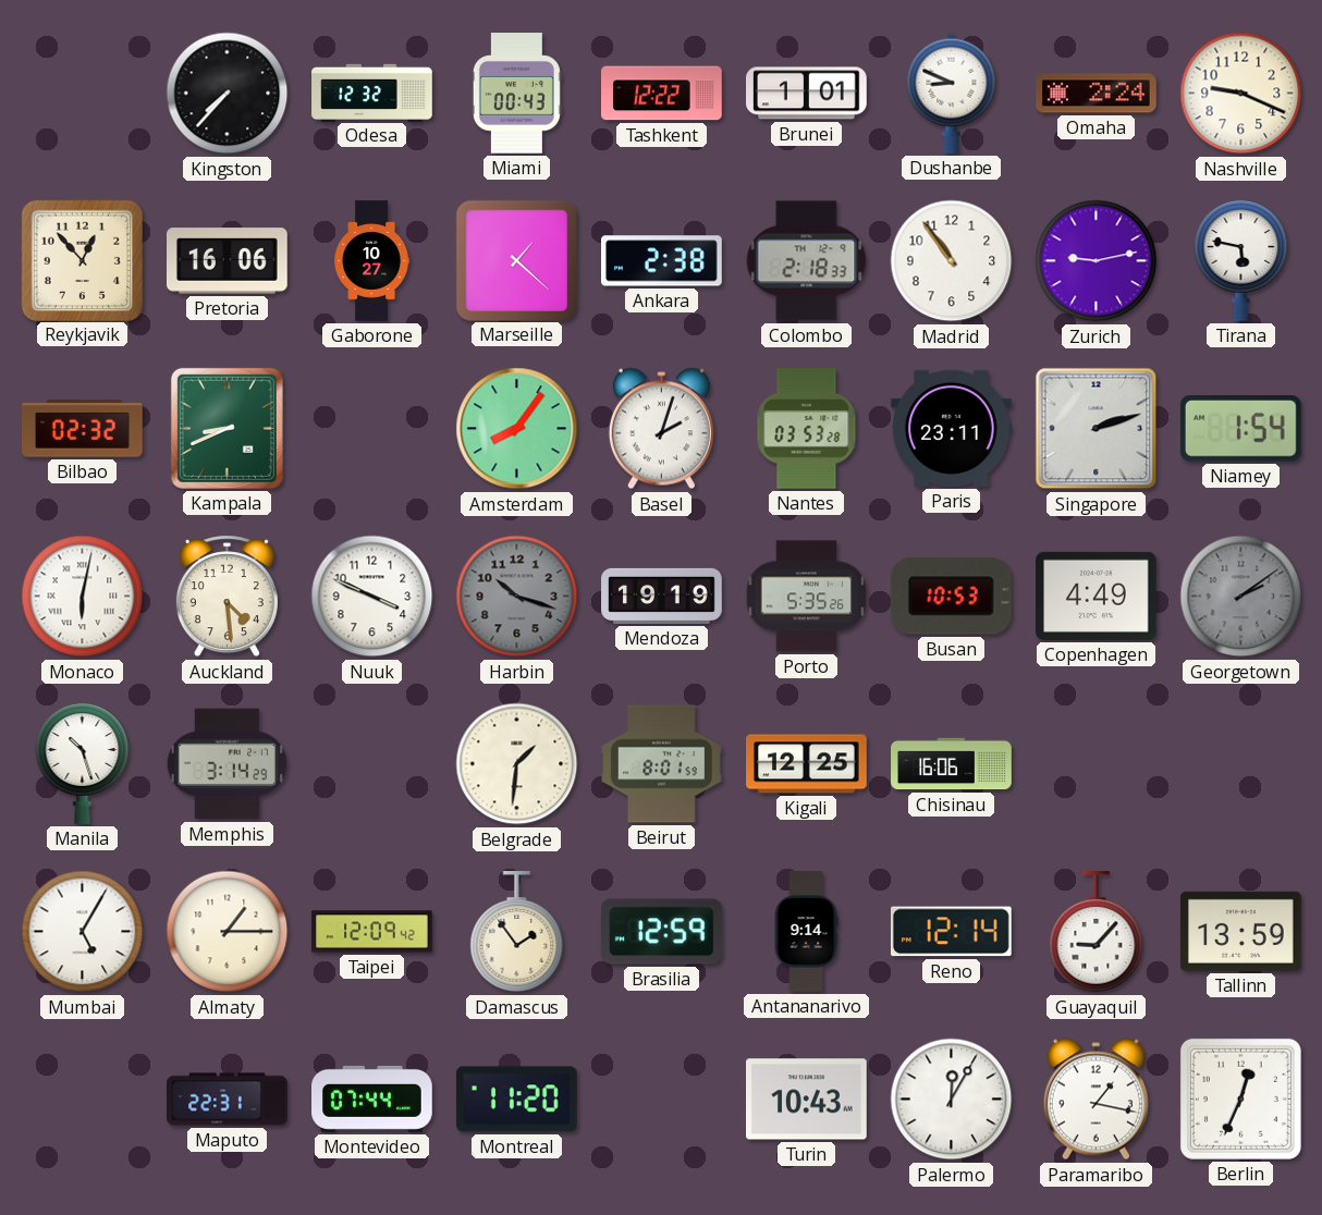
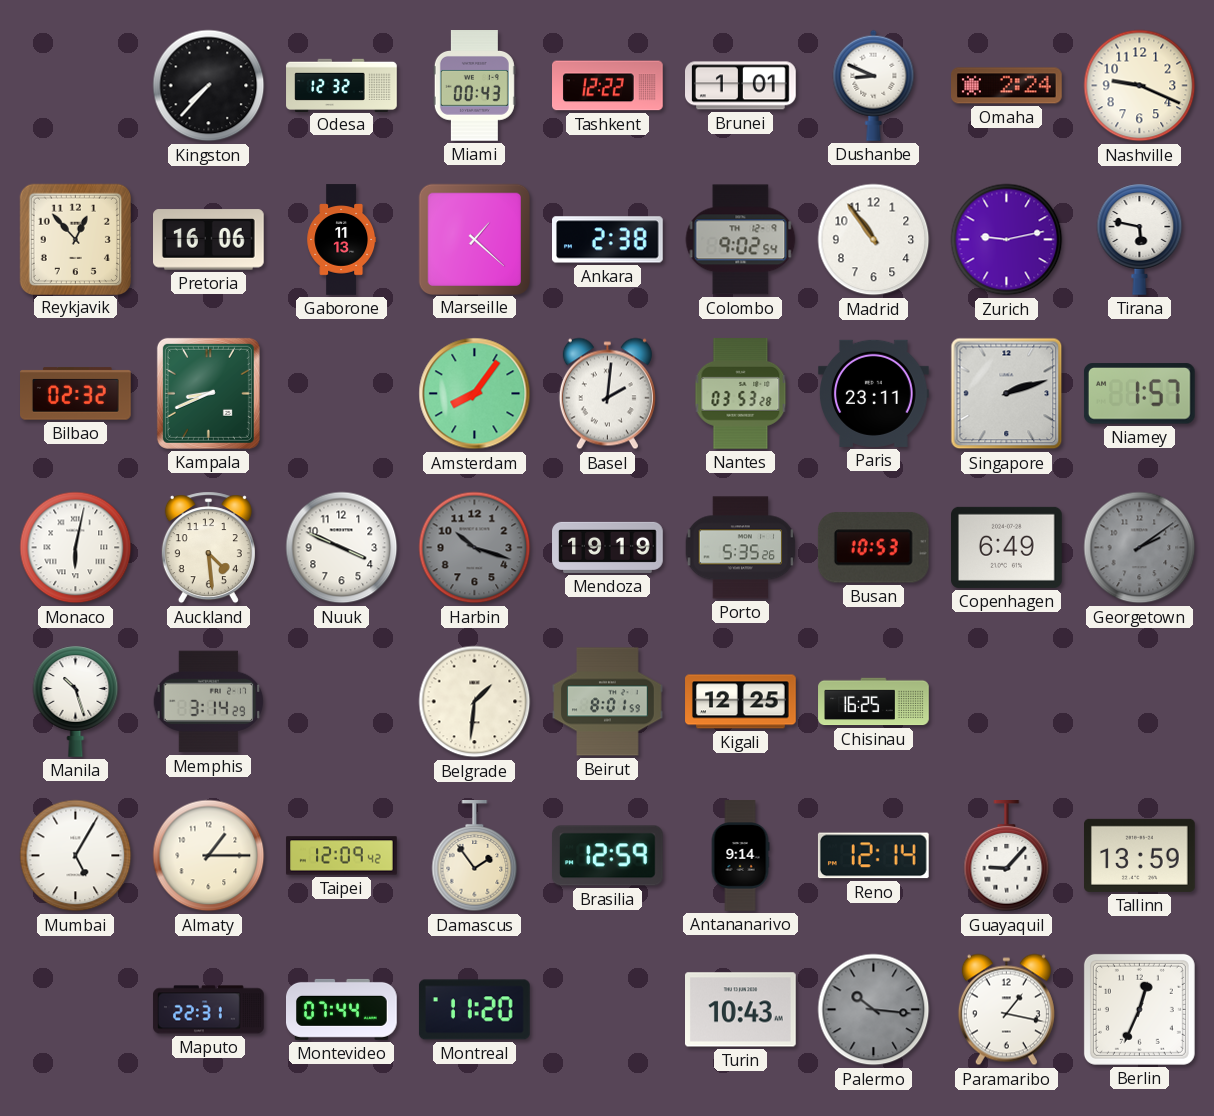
Gaborone: 10:27 -> 11:13
Colombo: 2:18 -> 9:02
Basel: 2:03 -> 2:01
Niamey: 1:54 -> 1:57
Copenhagen: 4:49 -> 6:49
Chisinau: 16:06 -> 16:25
Palermo: 12:05 -> 10:16
Palermo dial: white -> grey
